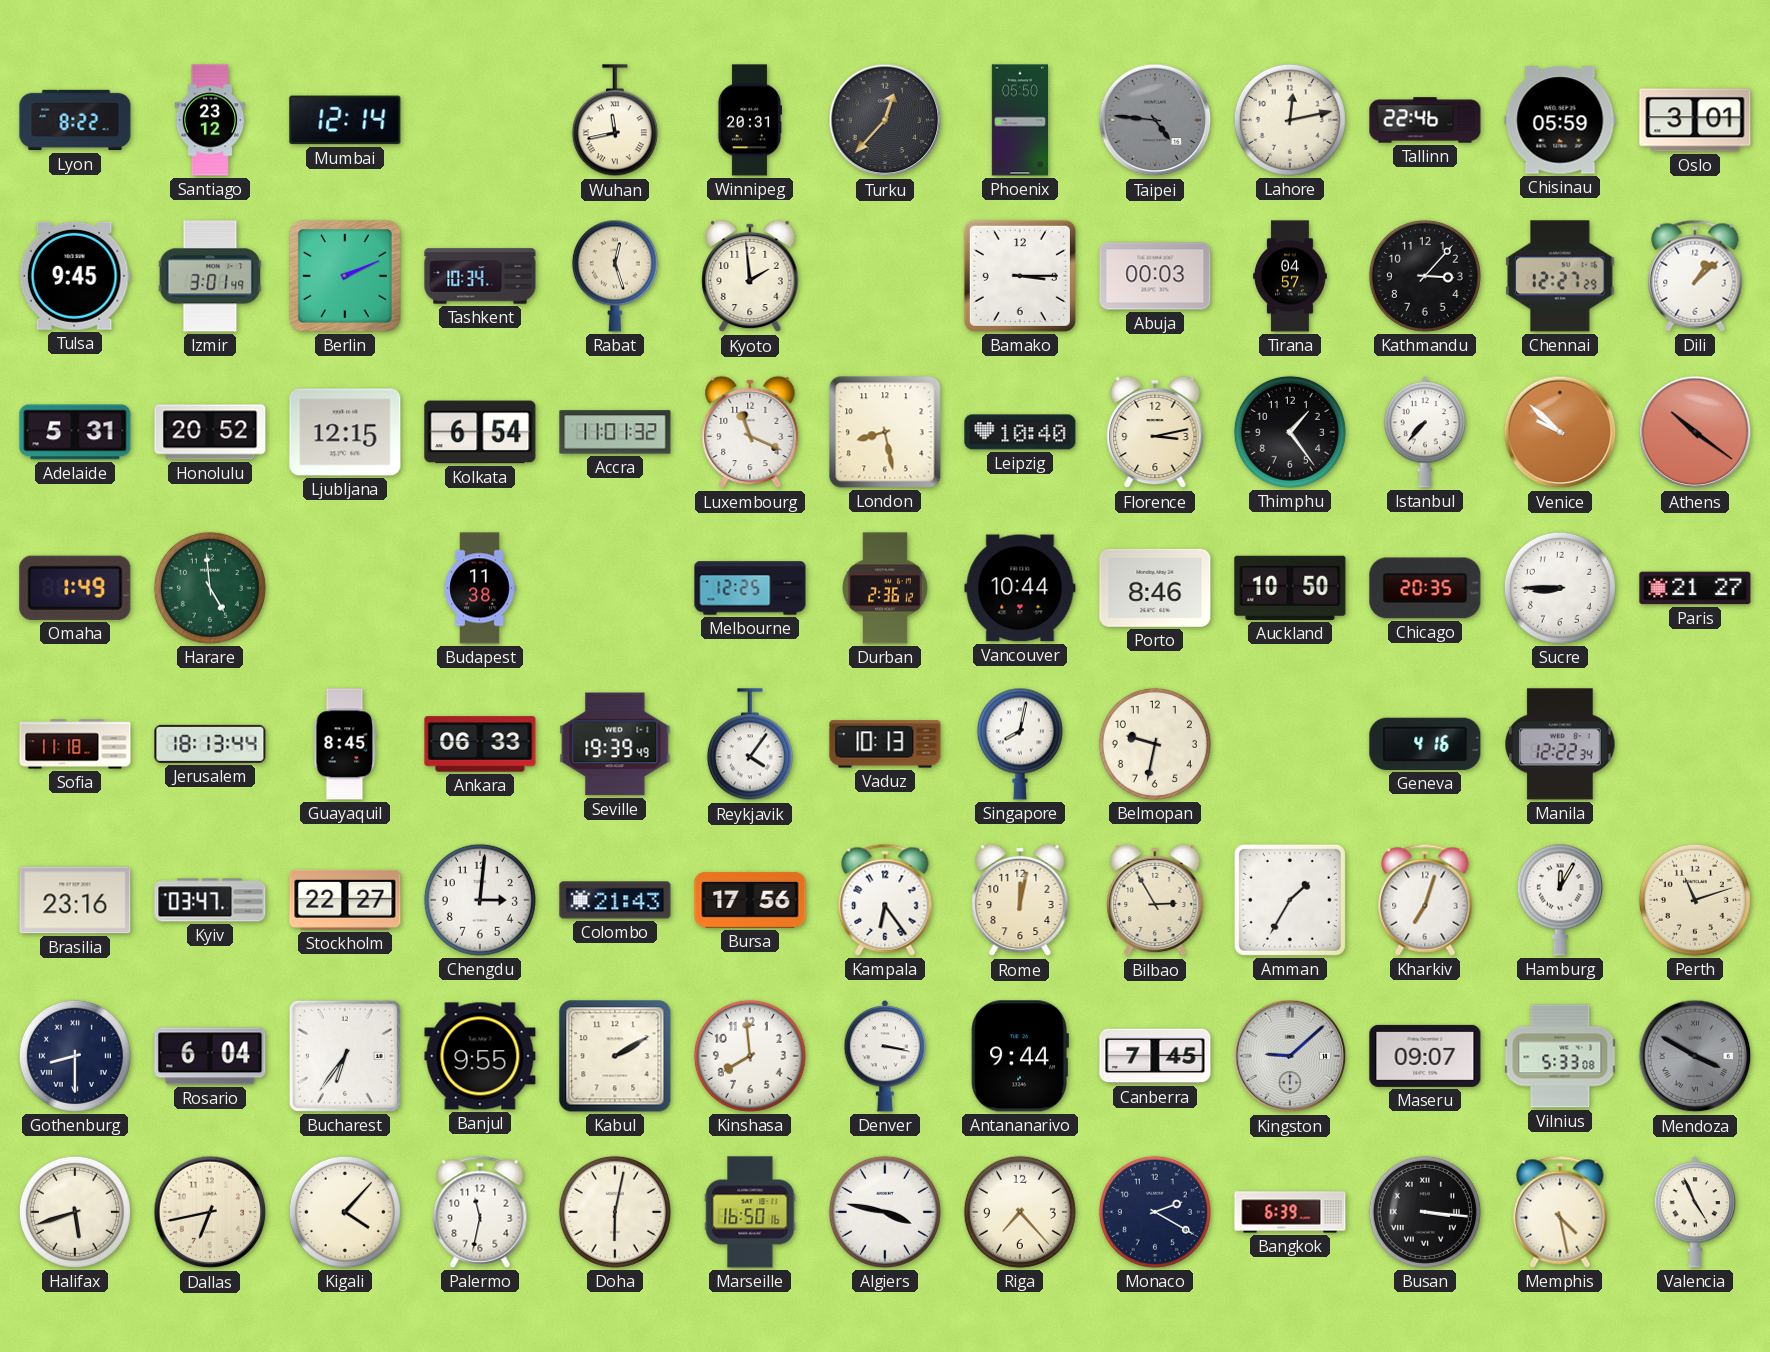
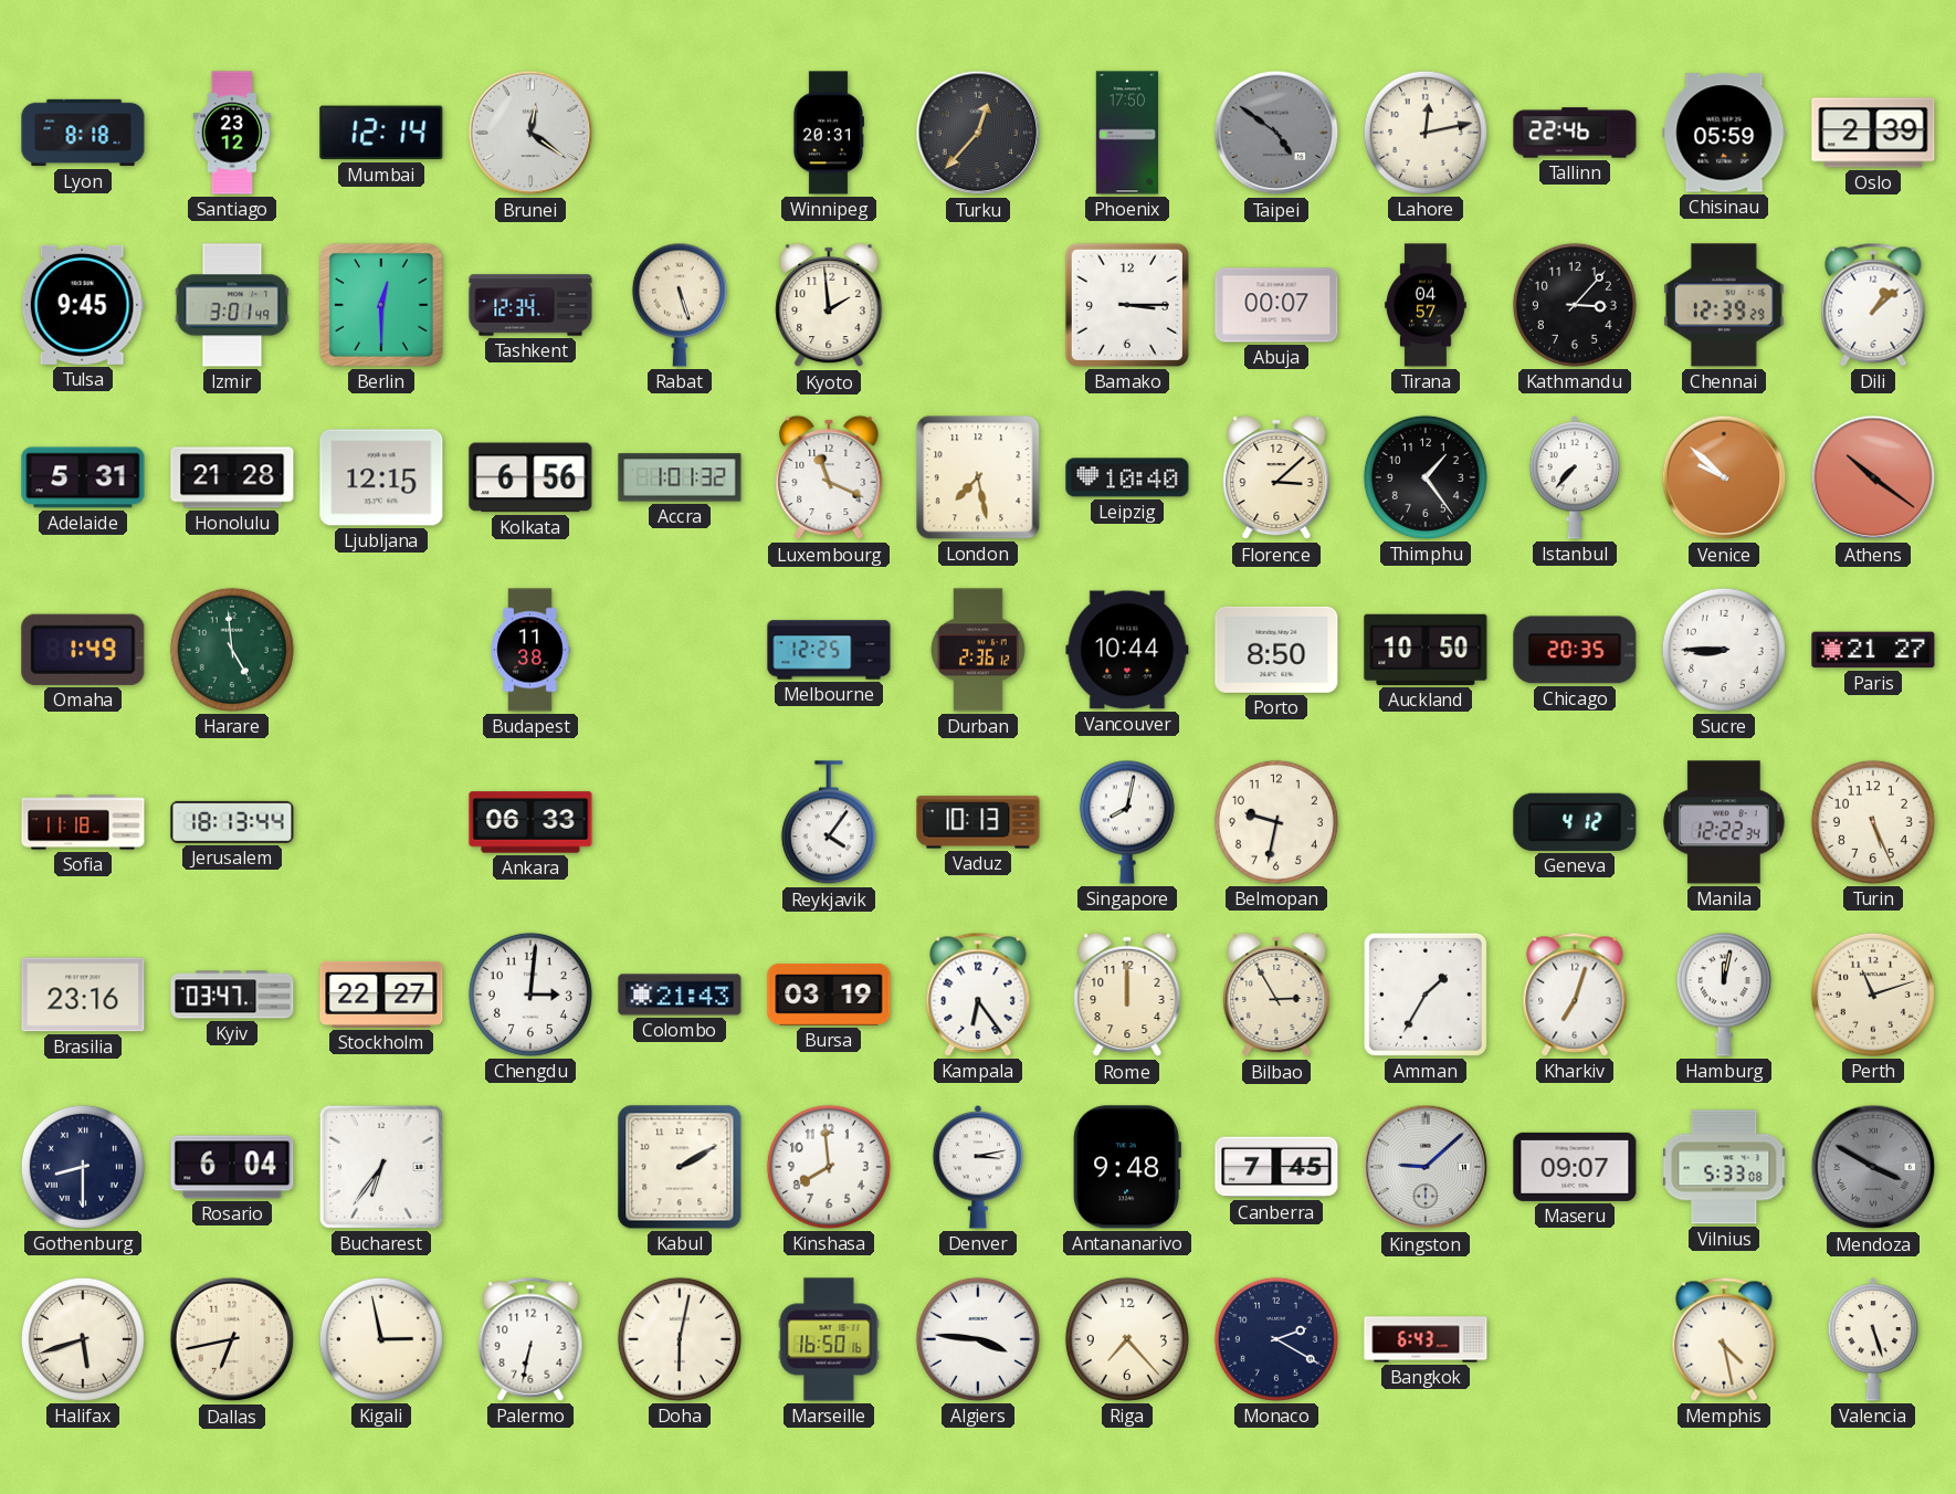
Lyon: 8:22 -> 8:18
Brunei: none -> 12:21
Wuhan: 11:43 -> none
Phoenix: 05:50 -> 17:50
Taipei: 4:46 -> 4:51
Oslo: 3:01 -> 2:39
Berlin: 2:11 -> 12:30
Tashkent: 10:34 -> 12:34
Rabat: 12:27 -> 5:27
Abuja: 00:03 -> 00:07
Chennai: 12:27 -> 12:39
Honolulu: 20:52 -> 21:28
Kolkata: 6:54 -> 6:56
Accra: 11:01 -> 1:01
London: 8:28 -> 7:28
Florence: 3:13 -> 3:08
Porto: 8:46 -> 8:50
Guayaquil: 8:45 -> none
Seville: 19:39 -> none
Geneva: 4:16 -> 4:12
Turin: none -> 5:26
Bursa: 17:56 -> 03:19
Rome: 12:02 -> 12:00
Hamburg: 12:05 -> 12:02
Banjul: 9:55 -> none
Denver: 3:17 -> 3:13
Antananarivo: 9:44 -> 9:48
Kigali: 4:07 -> 2:58
Palermo: 11:32 -> 6:32
Algiers: 3:47 -> 3:46
Bangkok: 6:39 -> 6:43
Busan: 3:16 -> none
Valencia: 4:56 -> 5:27
